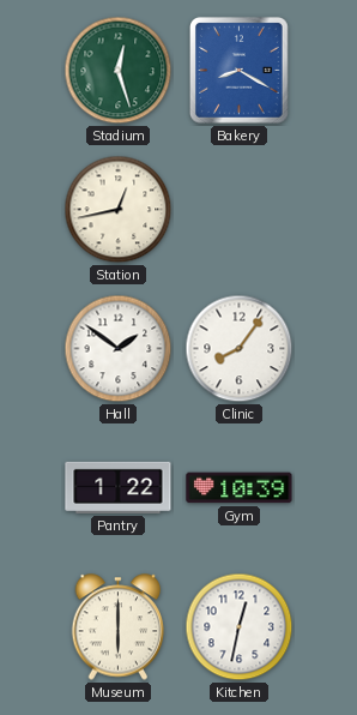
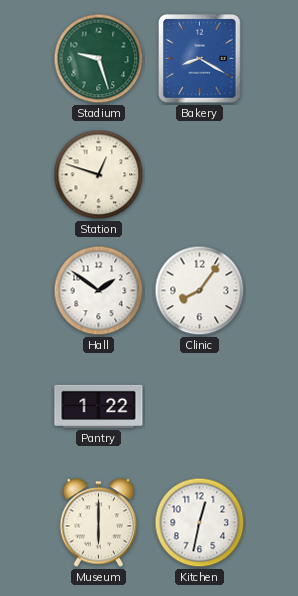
Stadium: 12:27 -> 9:27
Station: 12:43 -> 12:48
Gym: 10:39 -> none
